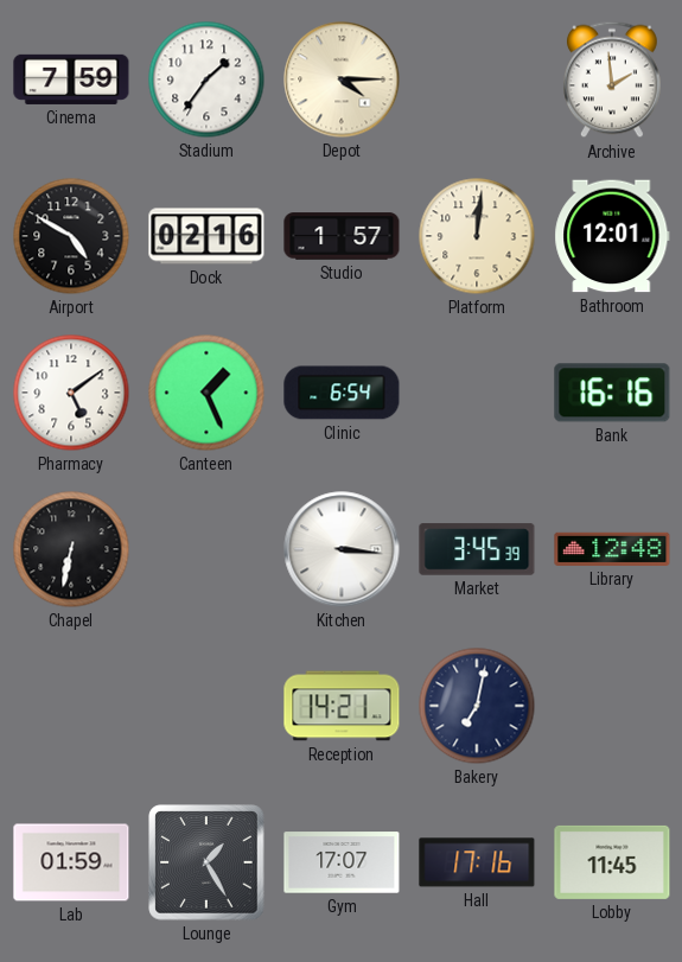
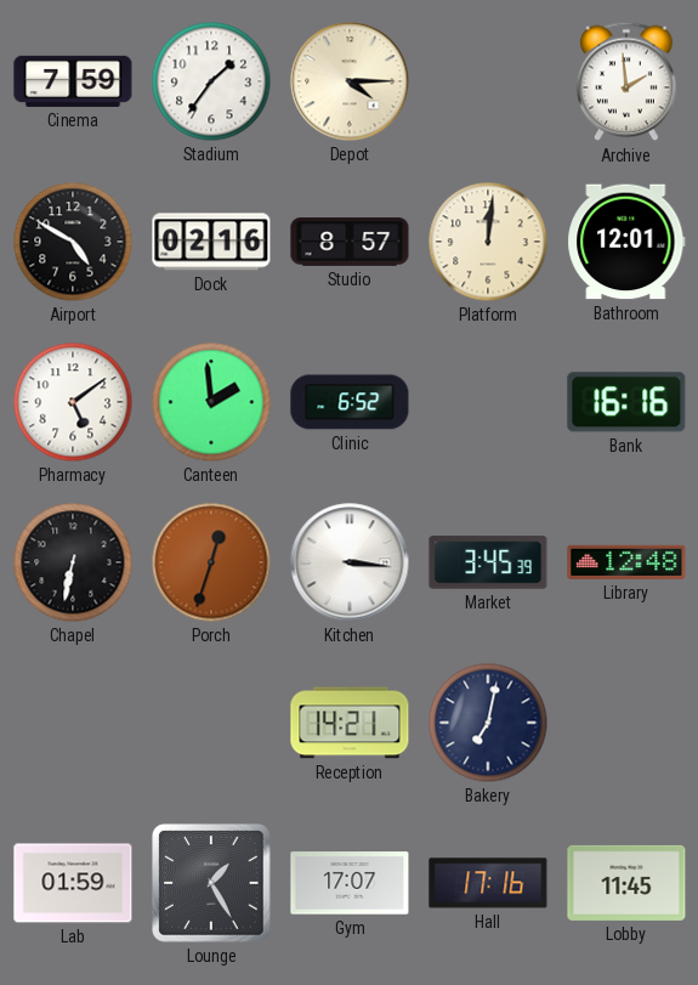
Studio: 1:57 -> 8:57
Canteen: 1:26 -> 1:59
Clinic: 6:54 -> 6:52
Porch: none -> 12:33
